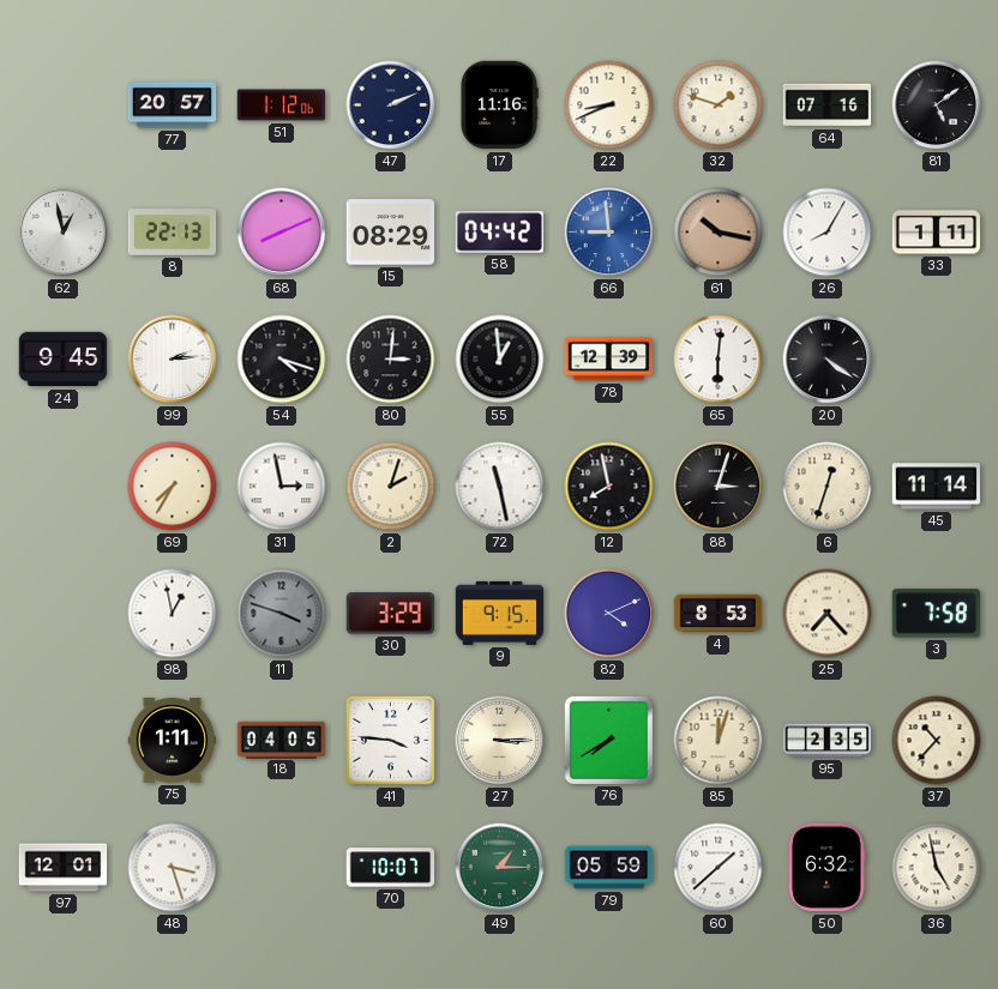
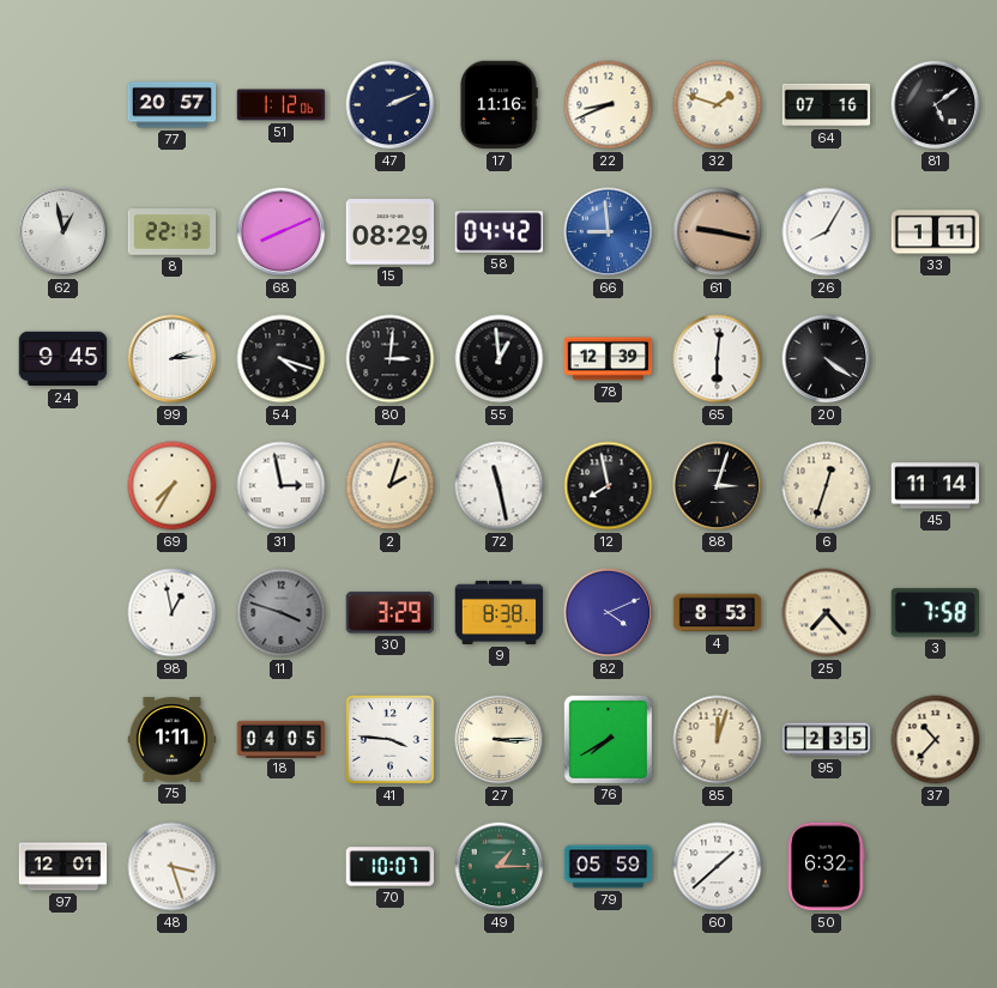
61: 10:17 -> 9:17
9: 9:15 -> 8:38
36: 4:58 -> none
